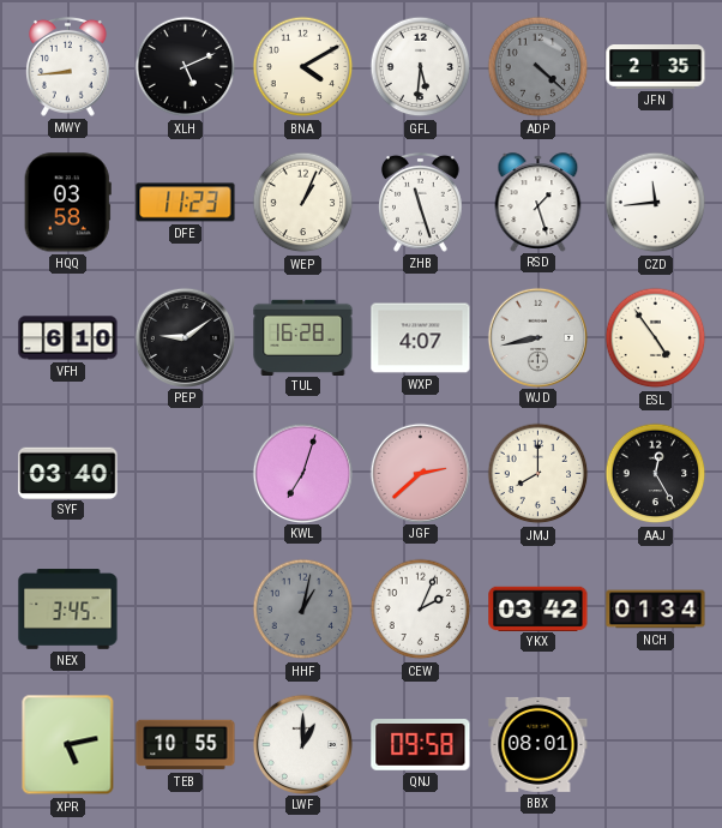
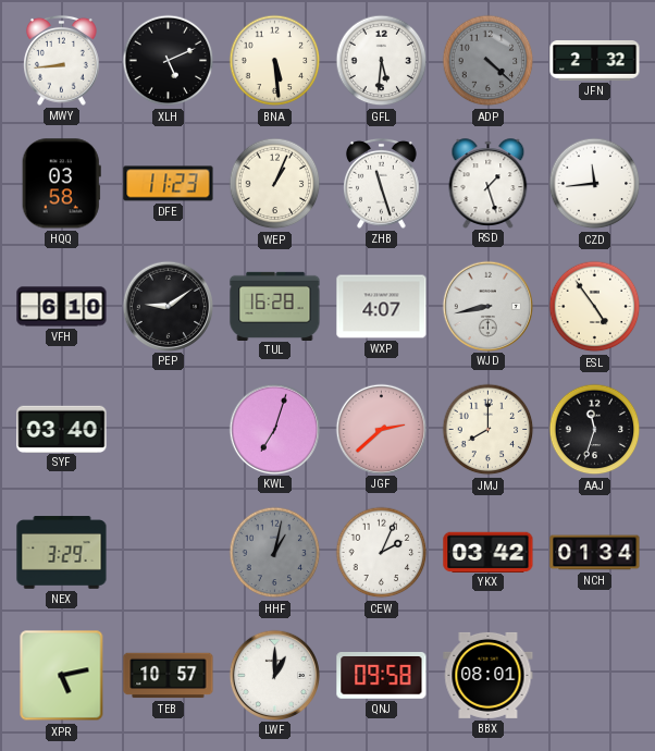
BNA: 4:10 -> 5:29
JFN: 2:35 -> 2:32
AAJ: 12:25 -> 11:33
NEX: 3:45 -> 3:29
TEB: 10:55 -> 10:57
